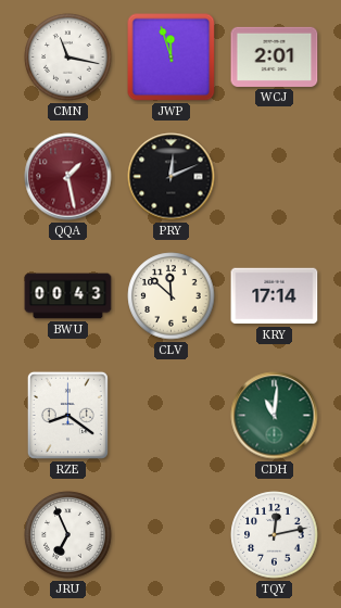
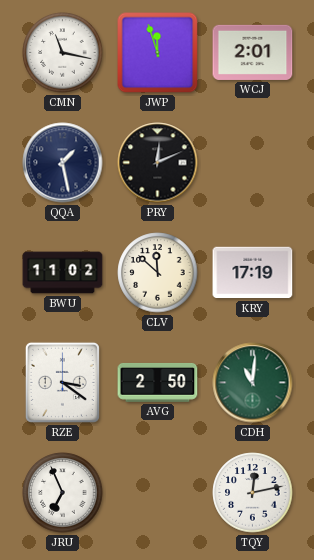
QQA dial: burgundy -> navy
BWU: 00:43 -> 11:02
KRY: 17:14 -> 17:19
RZE: 8:21 -> 3:21
AVG: none -> 2:50
